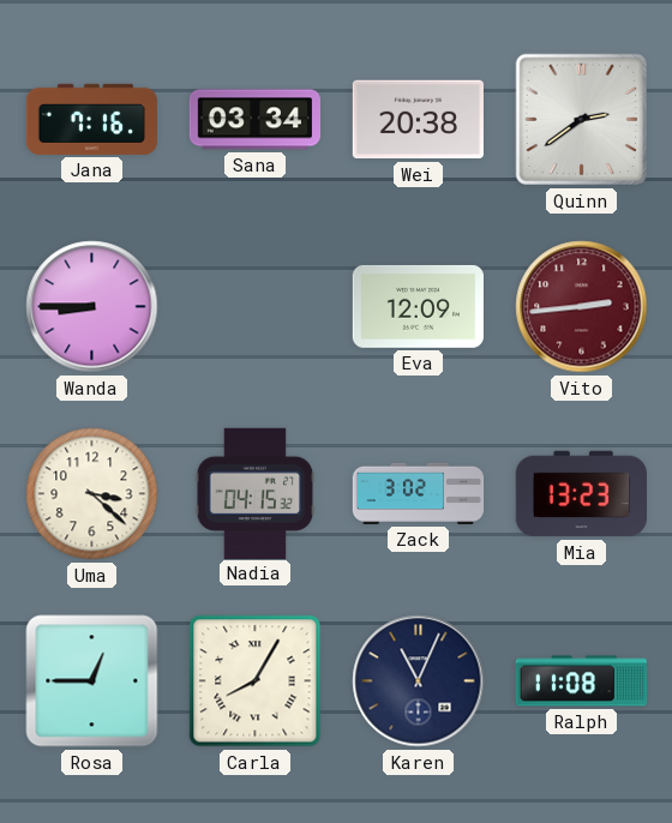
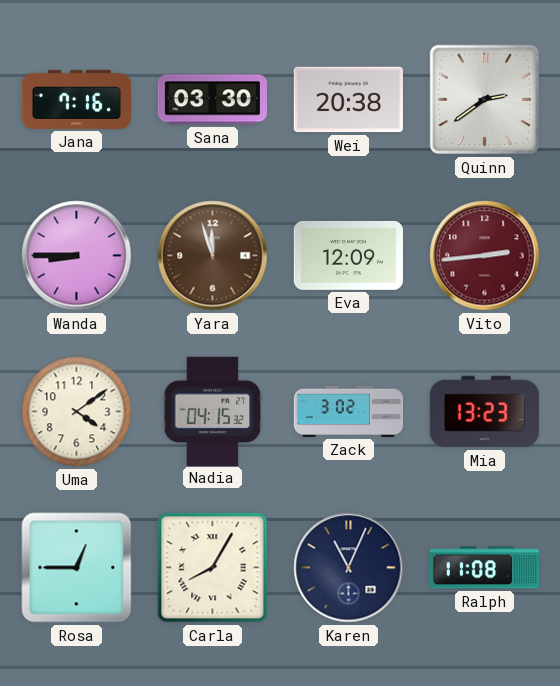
Sana: 03:34 -> 03:30
Yara: none -> 11:57
Uma: 3:22 -> 4:09
